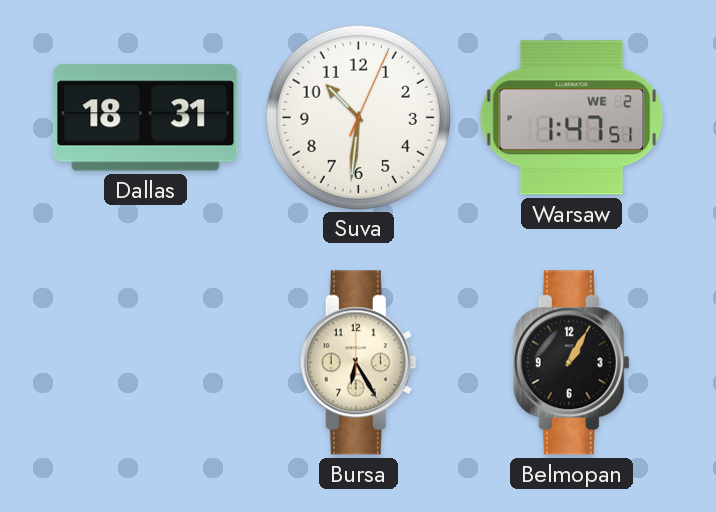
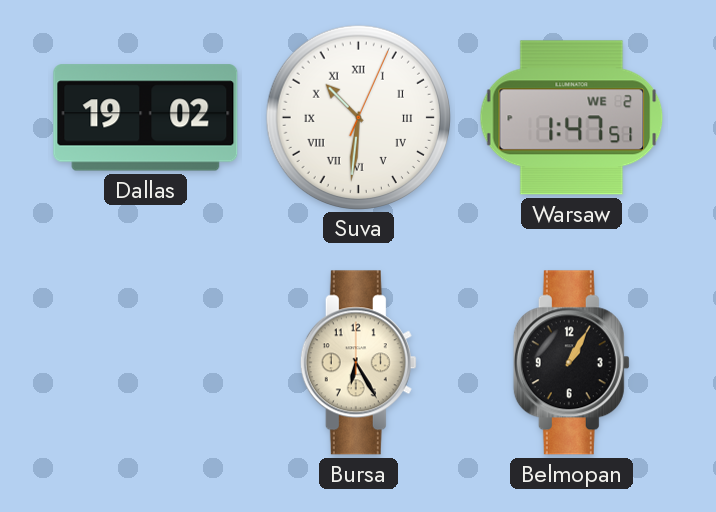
Dallas: 18:31 -> 19:02
Suva numerals: Arabic -> Roman
